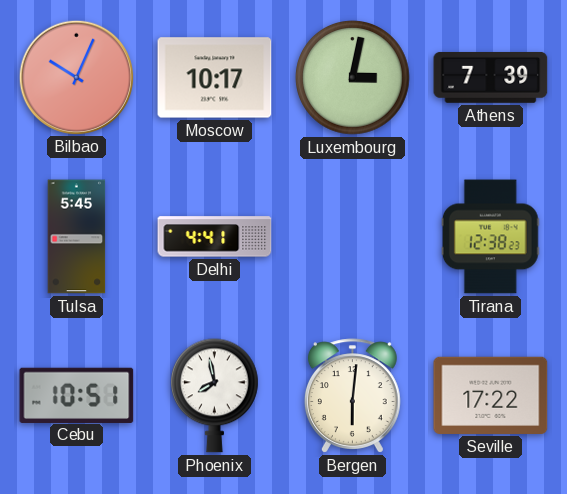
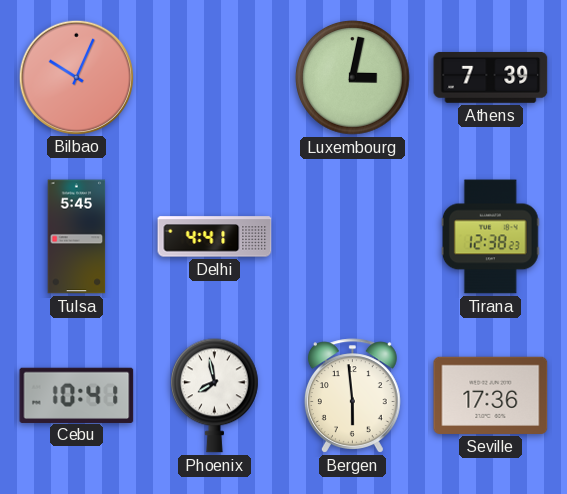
Moscow: 10:17 -> none
Cebu: 10:51 -> 10:41
Bergen: 6:01 -> 5:59
Seville: 17:22 -> 17:36
